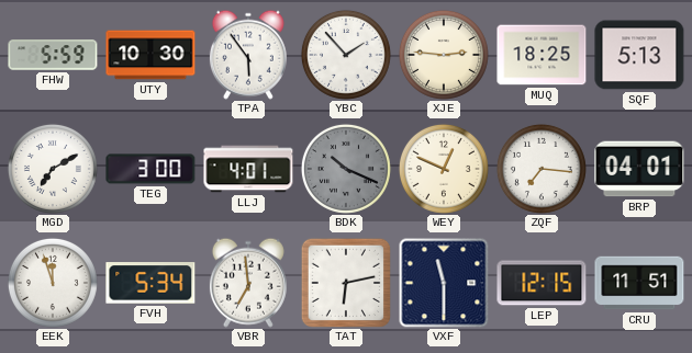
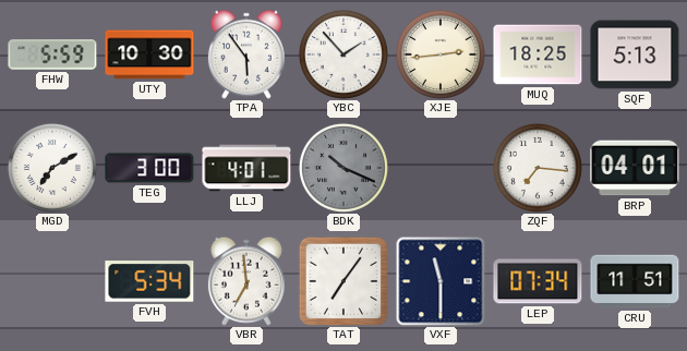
XJE: 2:46 -> 2:44
WEY: 12:49 -> none
EEK: 11:57 -> none
TAT: 6:13 -> 7:06
LEP: 12:15 -> 07:34
